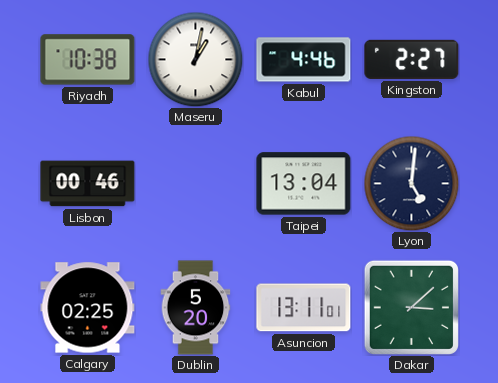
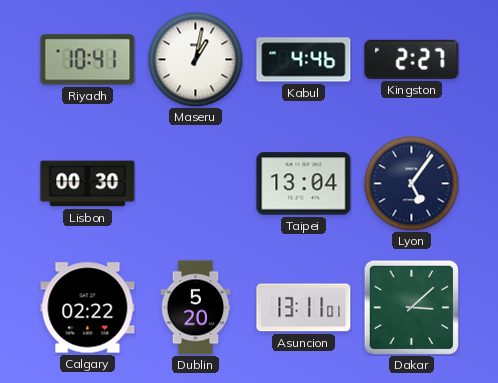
Riyadh: 10:38 -> 10:41
Lisbon: 00:46 -> 00:30
Lyon: 5:01 -> 5:06
Calgary: 02:25 -> 02:22
